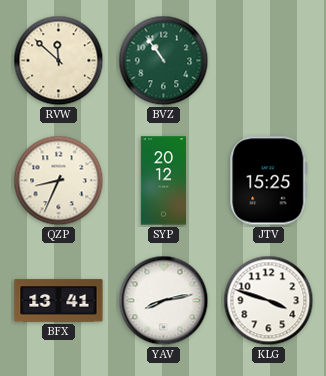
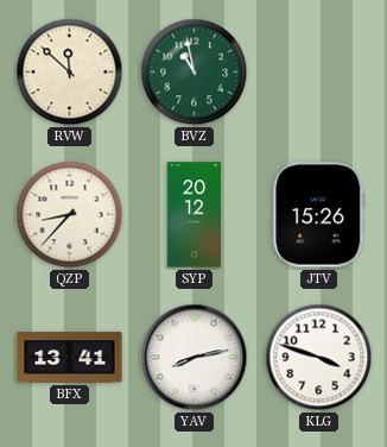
BVZ: 10:54 -> 10:58
QZP: 8:34 -> 8:37
JTV: 15:25 -> 15:26
